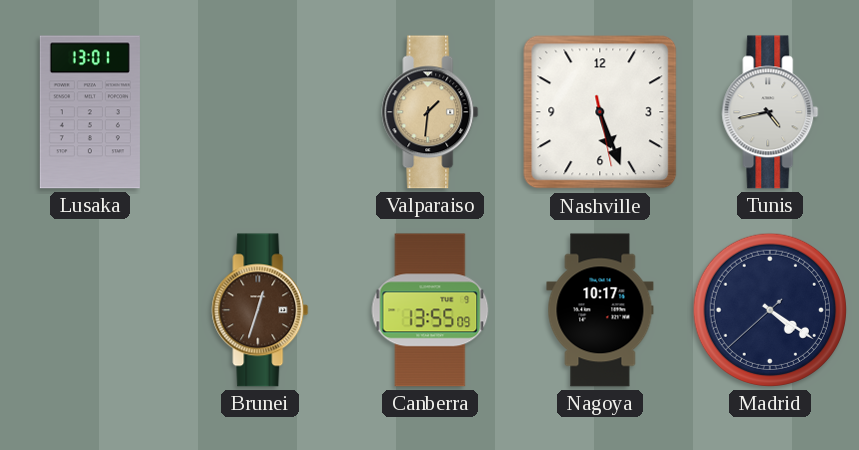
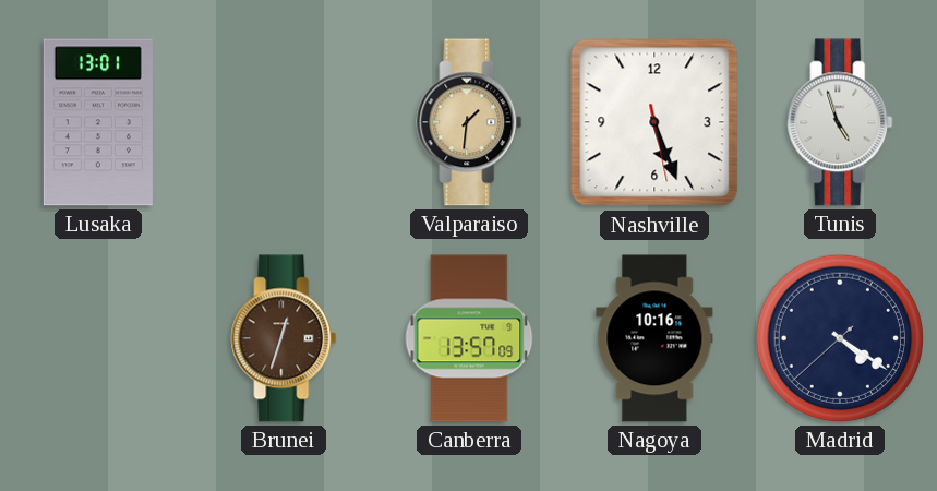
Tunis: 4:43 -> 4:57
Canberra: 13:55 -> 13:57
Nagoya: 10:17 -> 10:16
